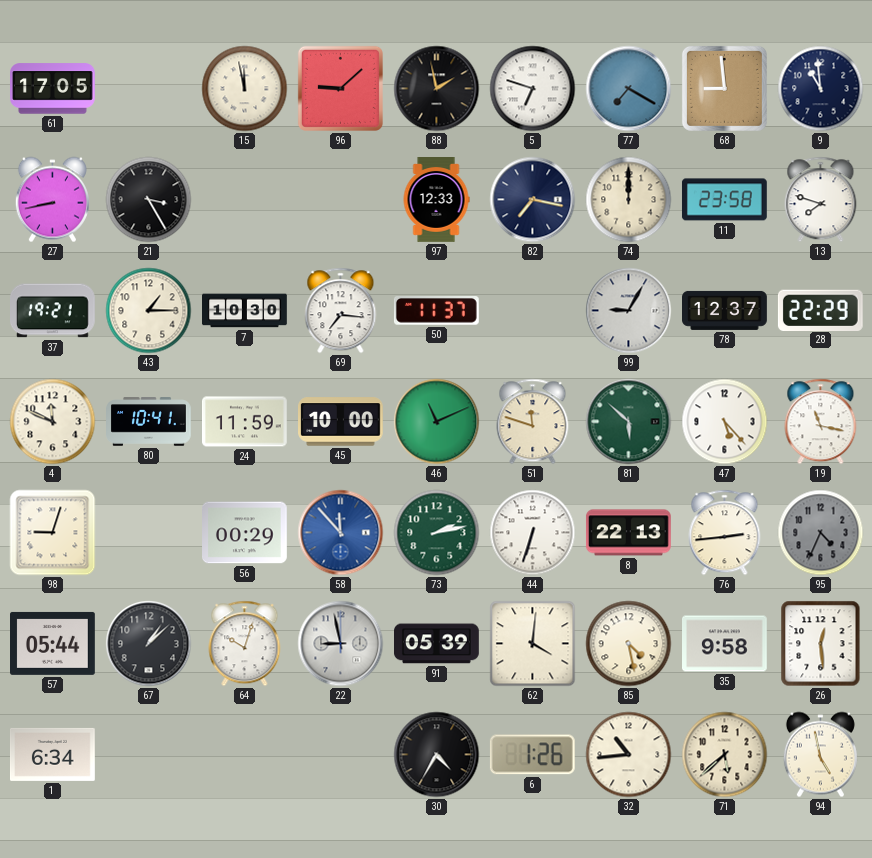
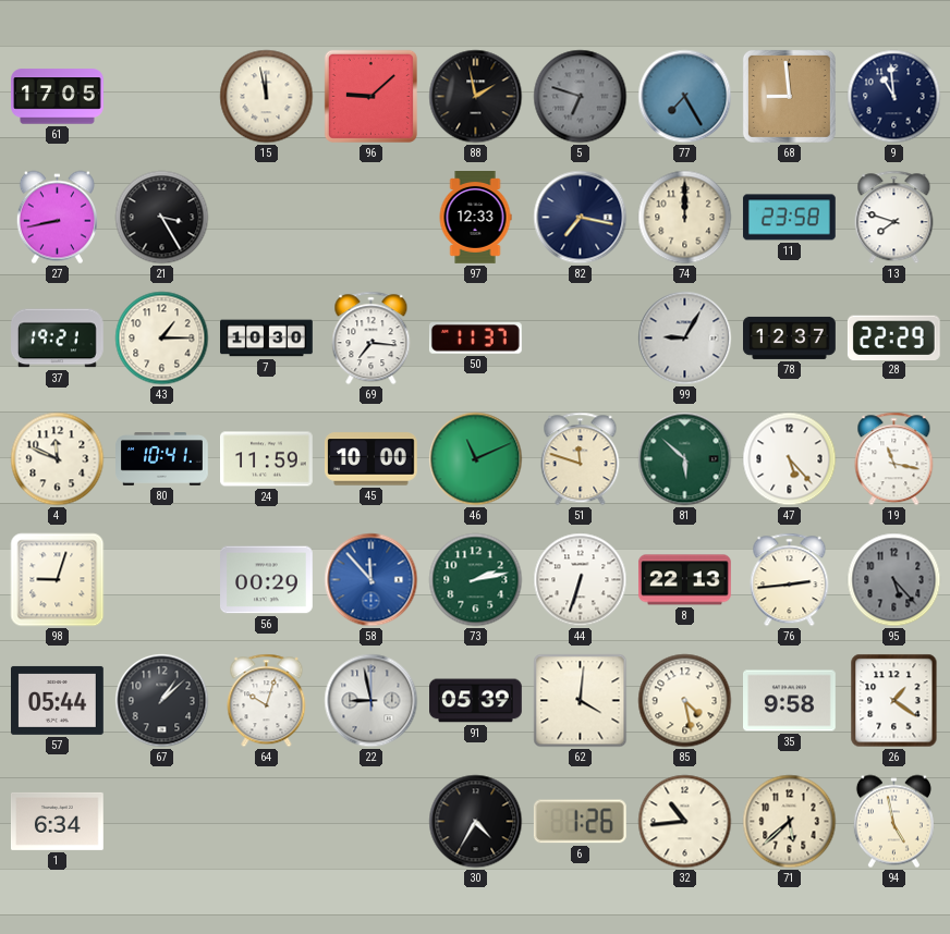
5 dial: white -> grey
77: 7:20 -> 7:25
95: 4:34 -> 5:23
26: 12:29 -> 1:21
